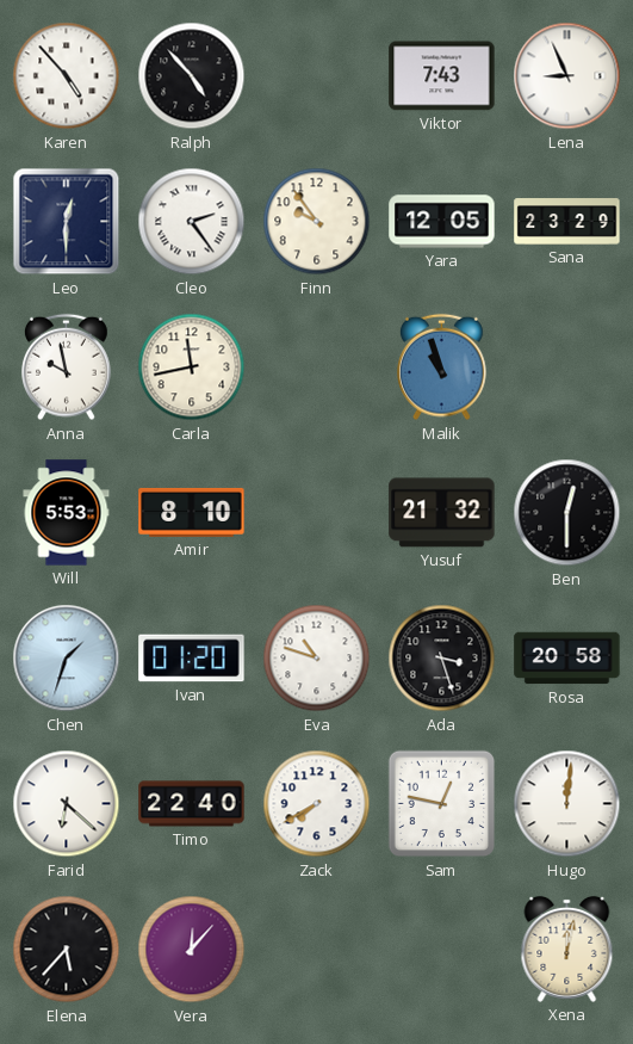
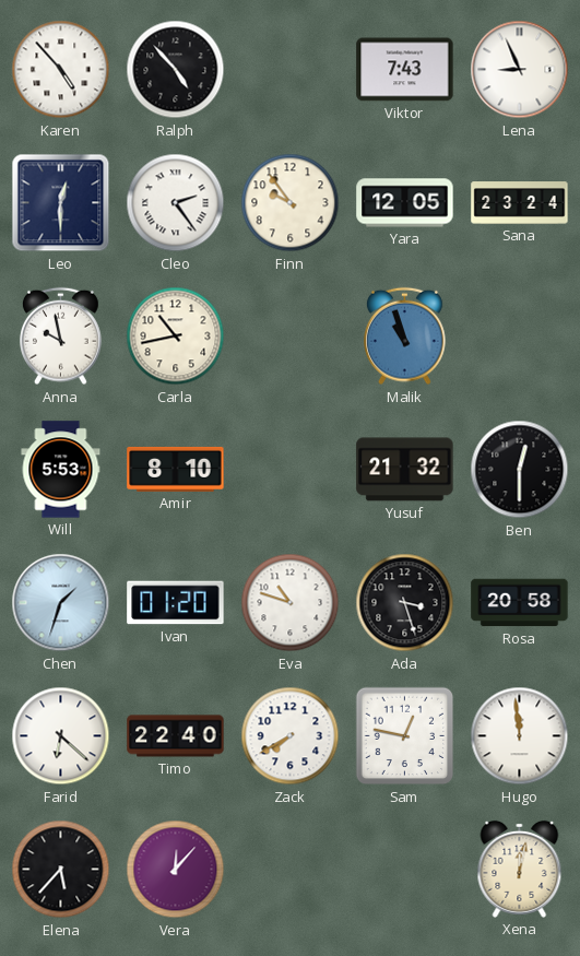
Sana: 23:29 -> 23:24
Carla: 11:43 -> 10:43
Hugo: 12:01 -> 11:59
